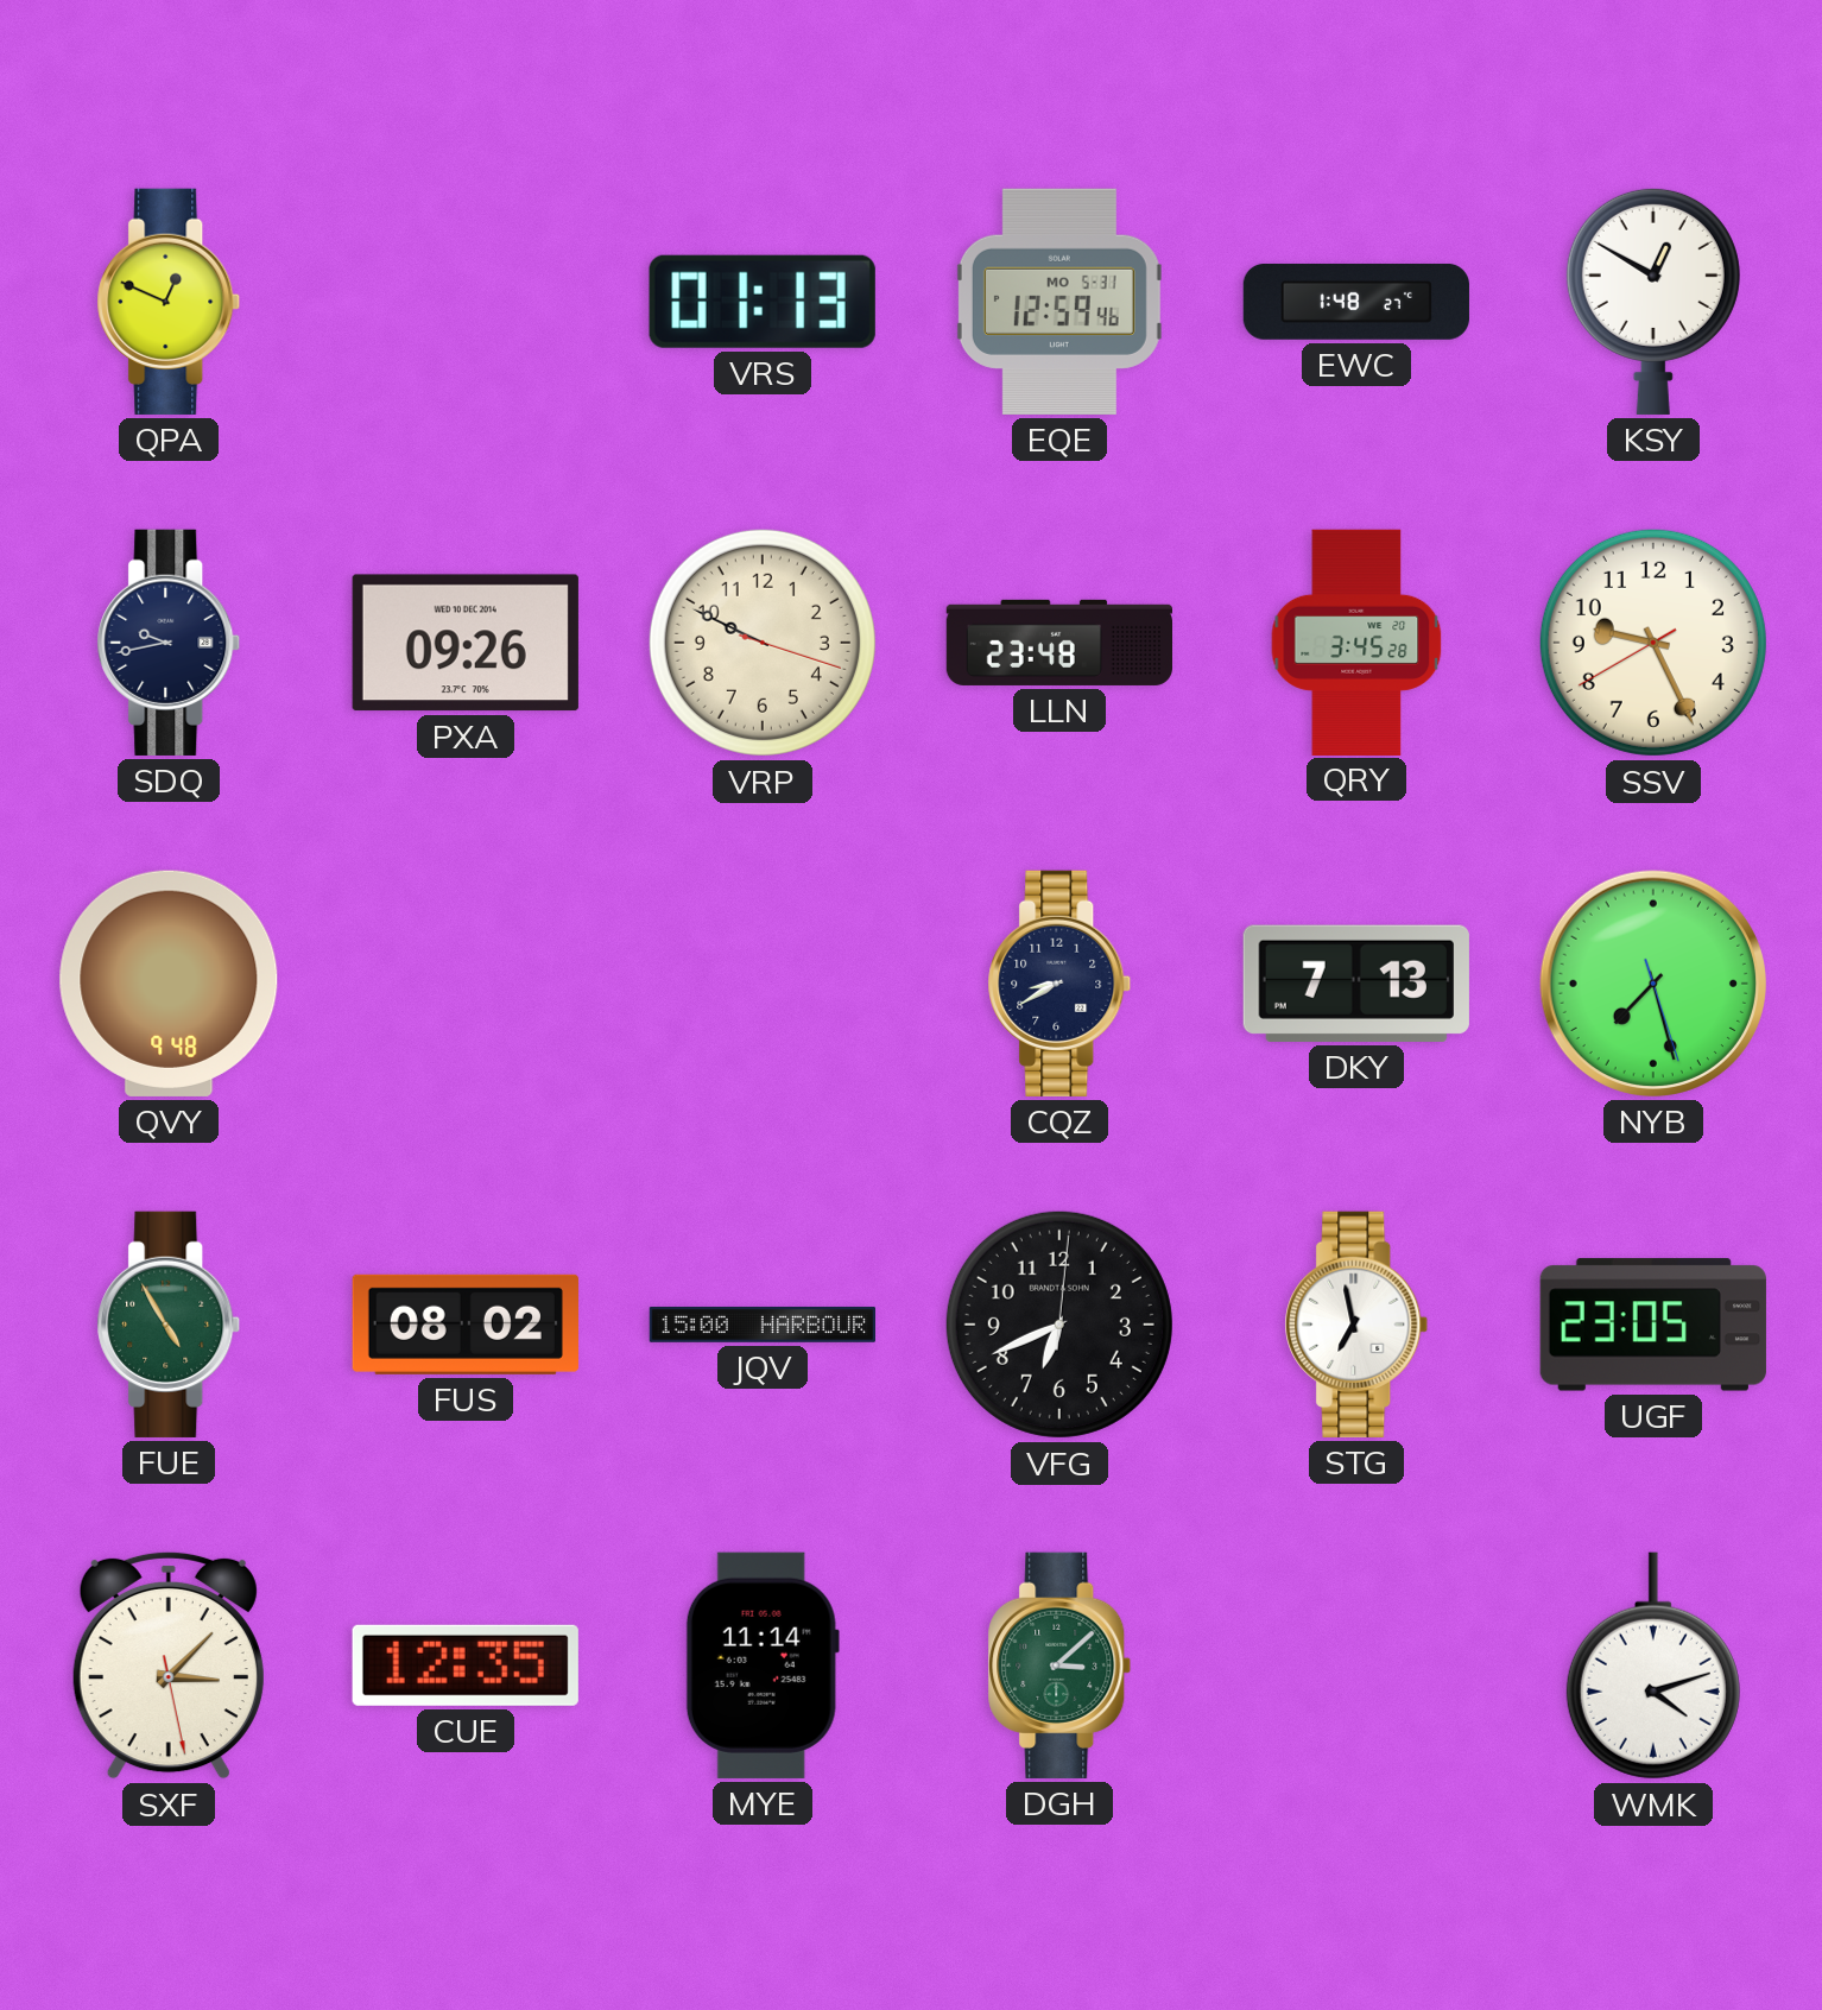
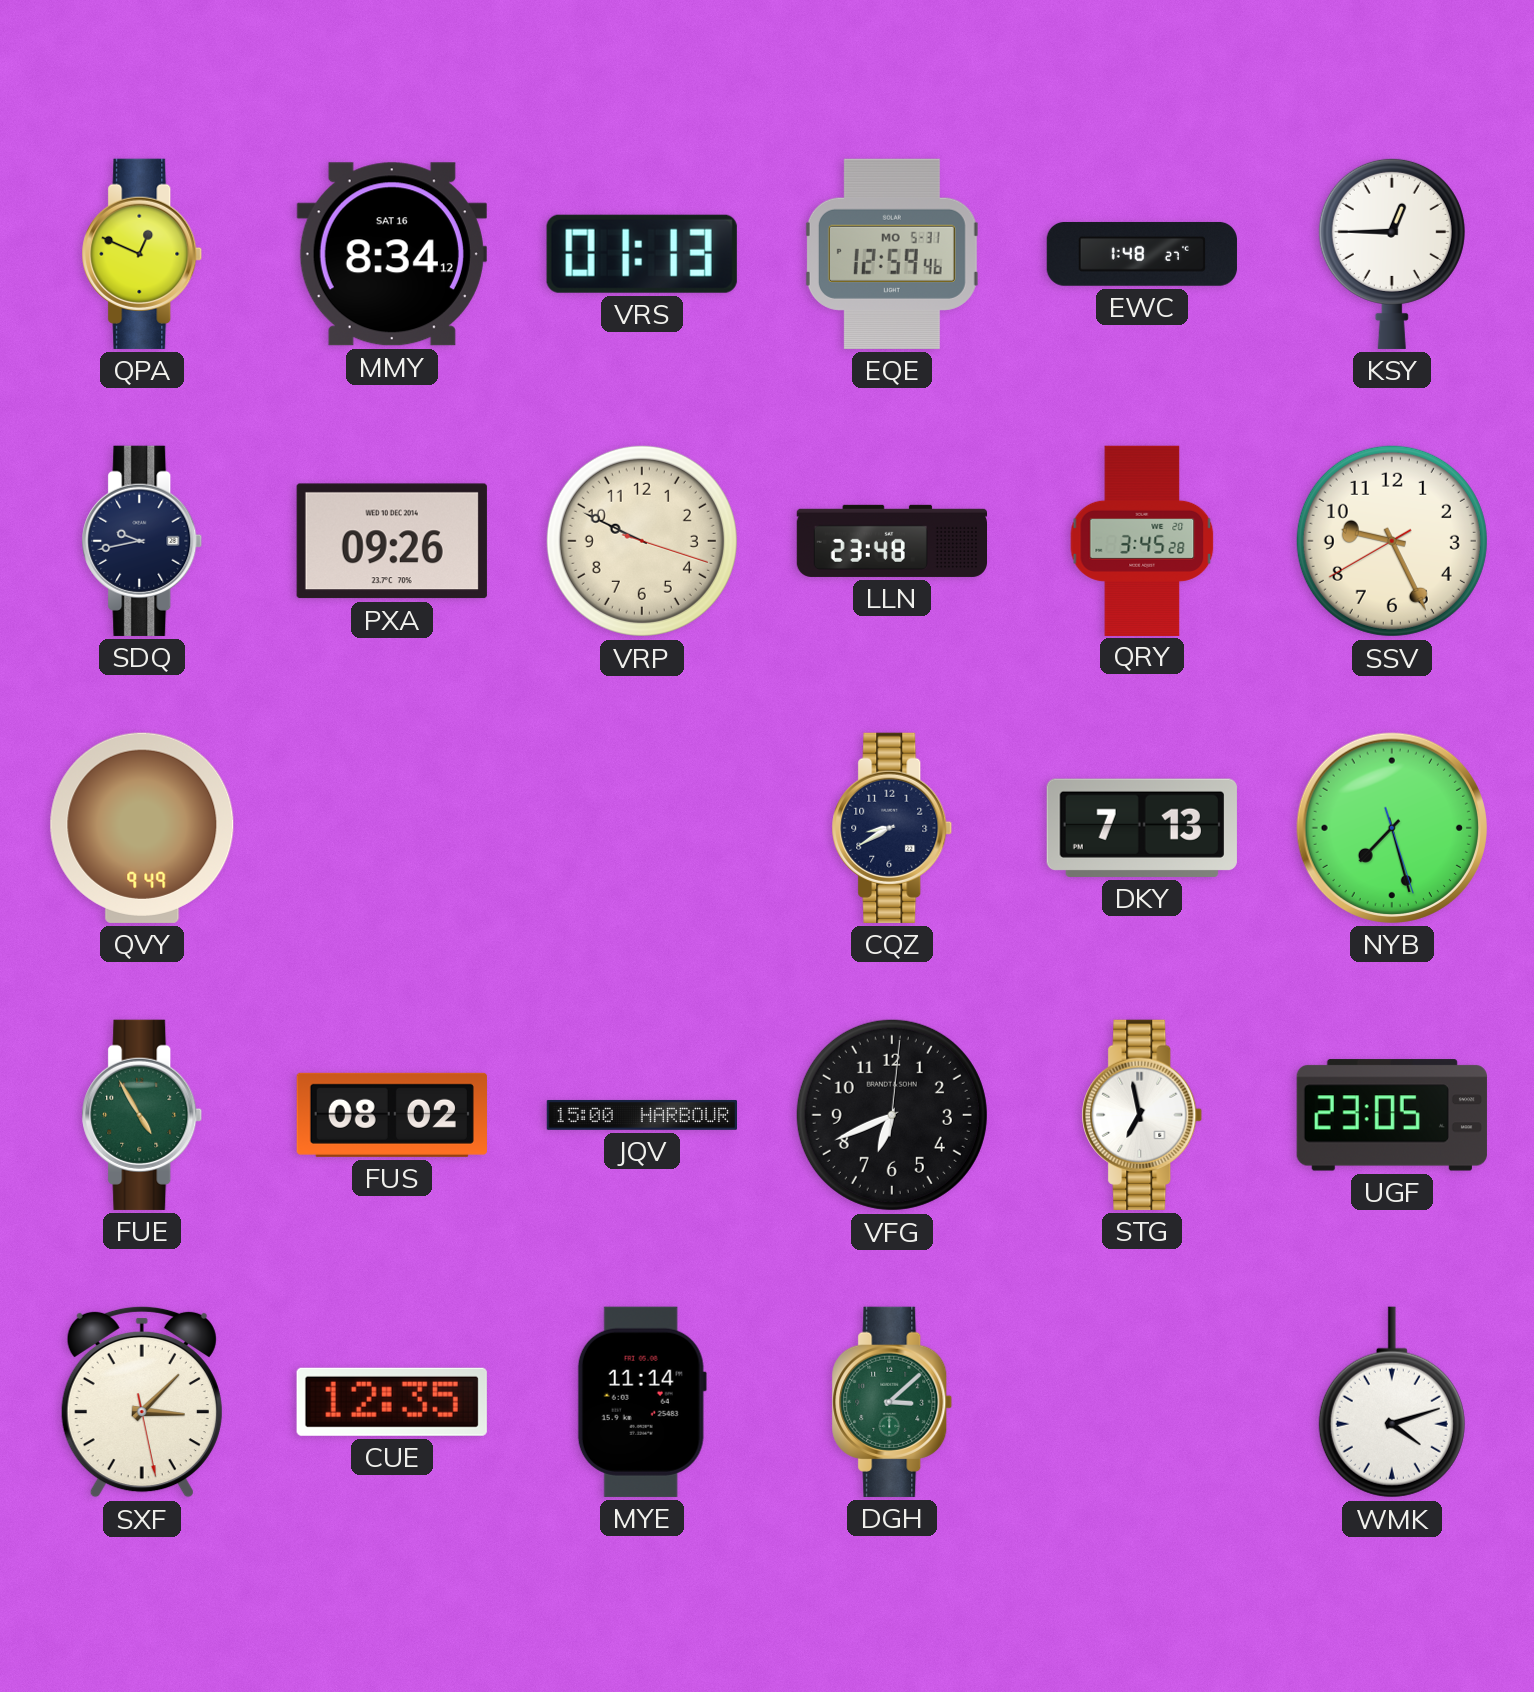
MMY: none -> 8:34
KSY: 12:50 -> 12:45
QVY: 9:48 -> 9:49
